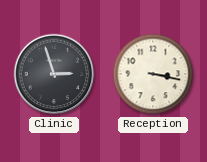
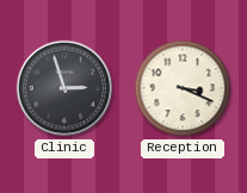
Reception: 3:17 -> 3:19
